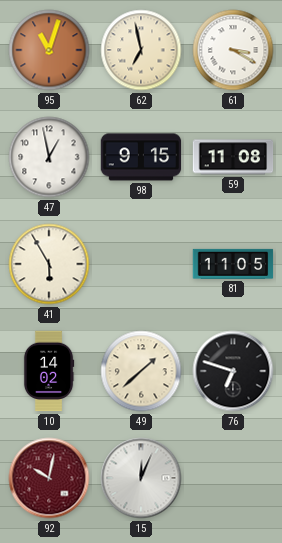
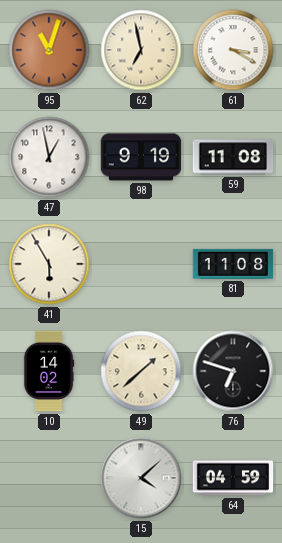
98: 9:15 -> 9:19
81: 11:05 -> 11:08
92: 10:02 -> none
15: 12:04 -> 4:08
64: none -> 04:59
